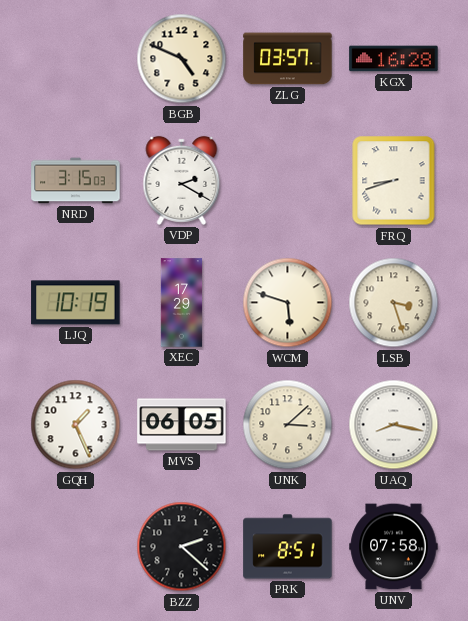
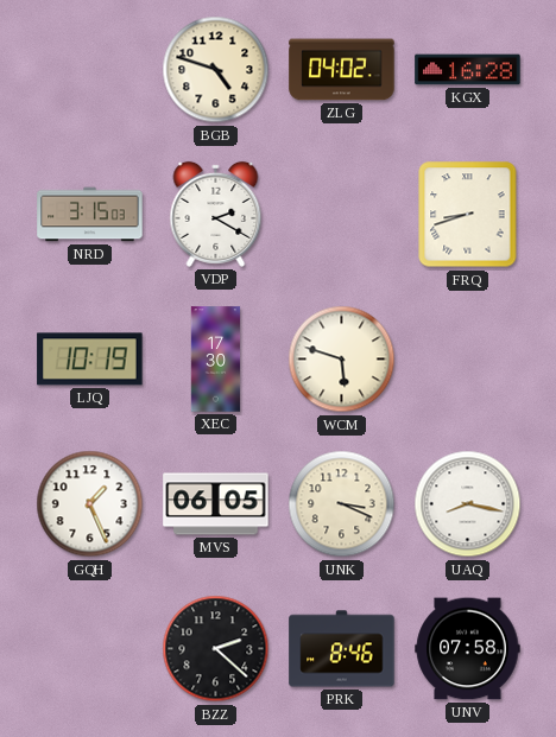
BGB: 4:49 -> 4:48
ZLG: 03:57 -> 04:02
XEC: 17:29 -> 17:30
LSB: 3:27 -> none
UNK: 3:08 -> 3:19
PRK: 8:51 -> 8:46
